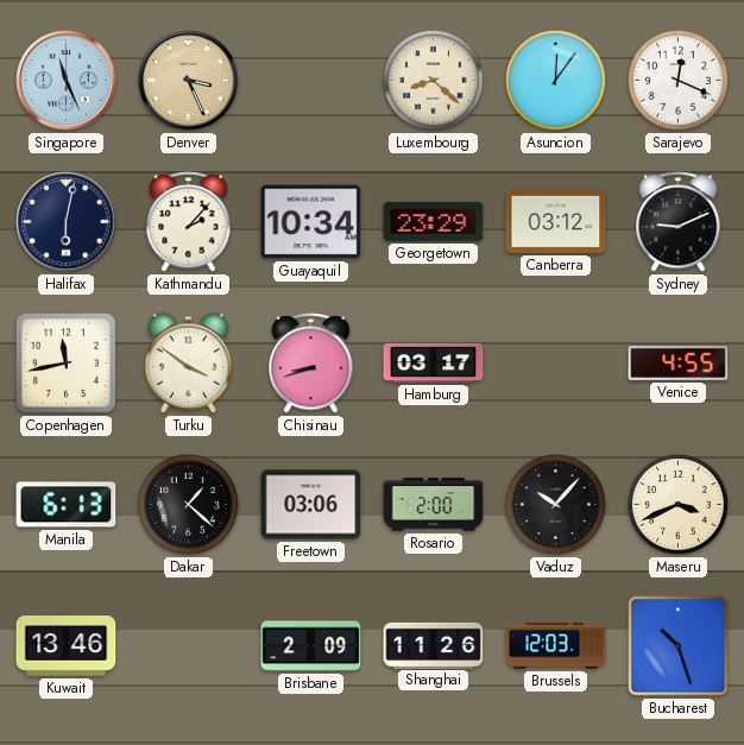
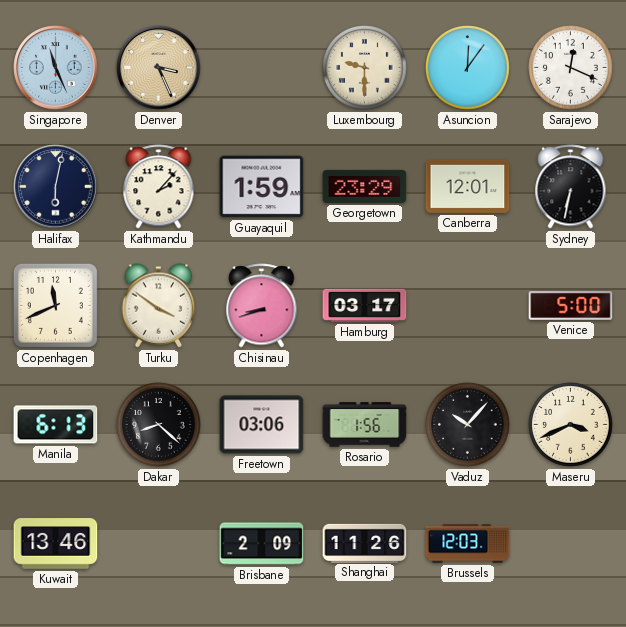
Luxembourg: 8:22 -> 9:30
Guayaquil: 10:34 -> 1:59
Canberra: 03:12 -> 12:01
Sydney: 9:11 -> 6:32
Copenhagen: 11:43 -> 11:41
Venice: 4:55 -> 5:00
Dakar: 1:22 -> 8:22
Rosario: 2:00 -> 1:56
Bucharest: 10:27 -> none
